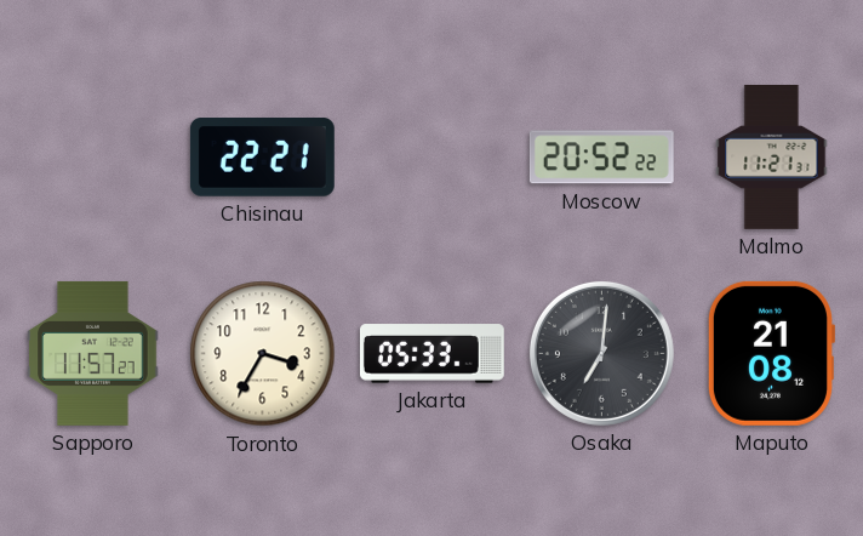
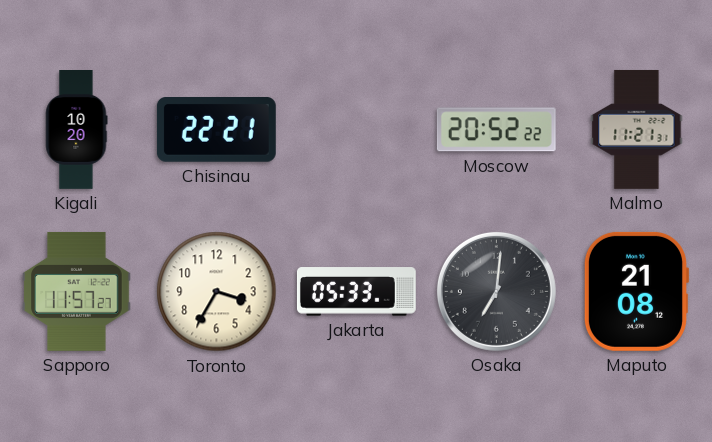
Kigali: none -> 10:20
